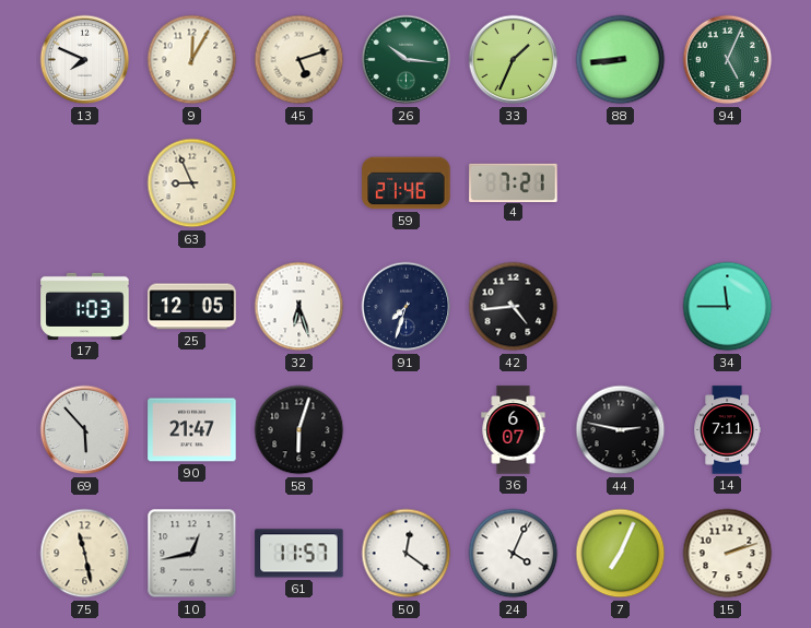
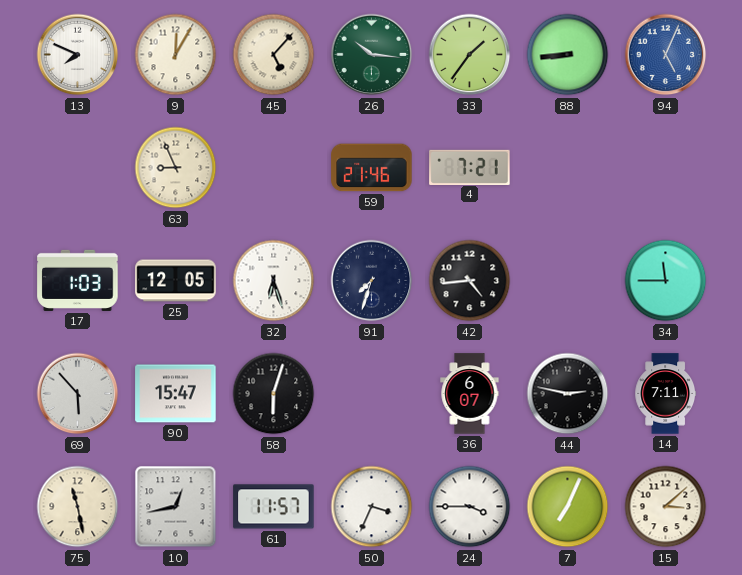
45: 5:12 -> 5:07
33: 1:34 -> 1:36
94 dial: green -> blue
90: 21:47 -> 15:47
50: 12:21 -> 3:34
24: 4:04 -> 3:45
15: 2:12 -> 3:08
